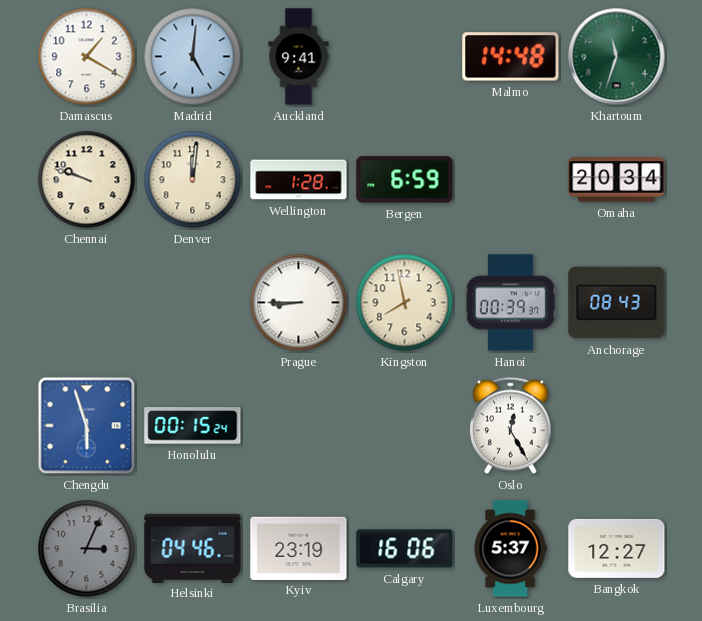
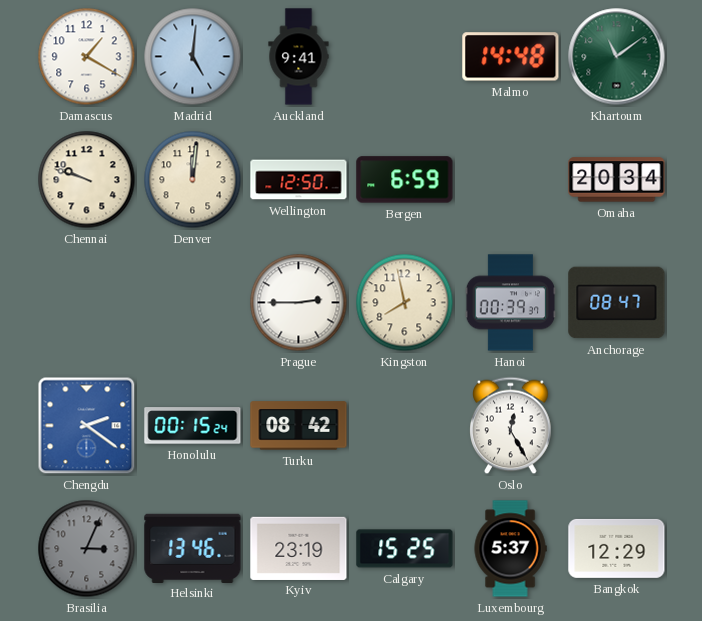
Khartoum: 11:33 -> 11:09
Wellington: 1:28 -> 12:50
Prague: 8:45 -> 2:45
Anchorage: 08:43 -> 08:47
Chengdu: 5:57 -> 2:21
Turku: none -> 08:42
Helsinki: 04:46 -> 13:46
Calgary: 16:06 -> 15:25
Bangkok: 12:27 -> 12:29
